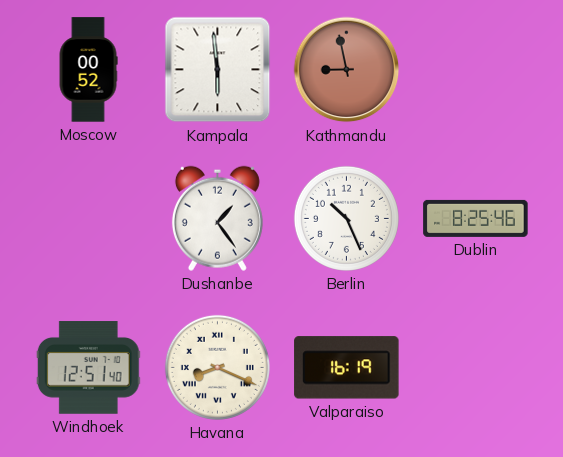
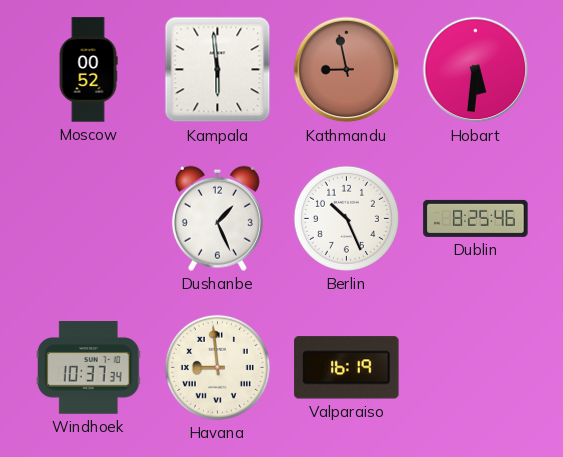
Hobart: none -> 5:31
Dushanbe: 1:24 -> 1:26
Windhoek: 12:51 -> 10:37
Havana: 8:19 -> 8:59
